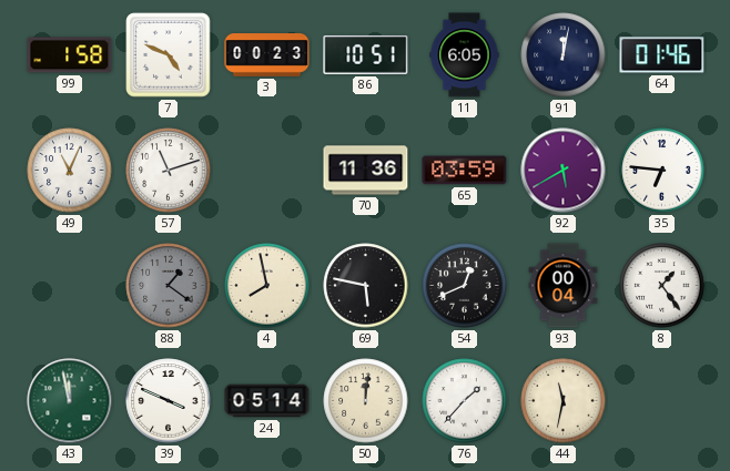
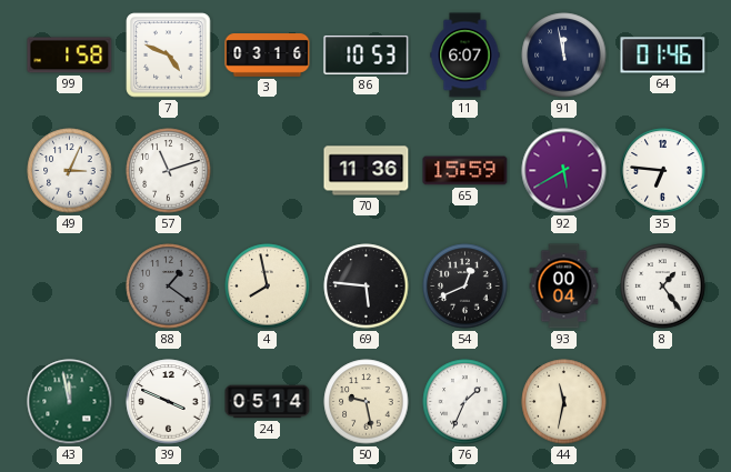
3: 00:23 -> 03:16
86: 10:51 -> 10:53
11: 6:05 -> 6:07
91: 12:02 -> 11:58
49: 11:04 -> 3:04
65: 03:59 -> 15:59
69: 5:47 -> 5:46
50: 12:01 -> 9:28
76: 1:37 -> 1:34
